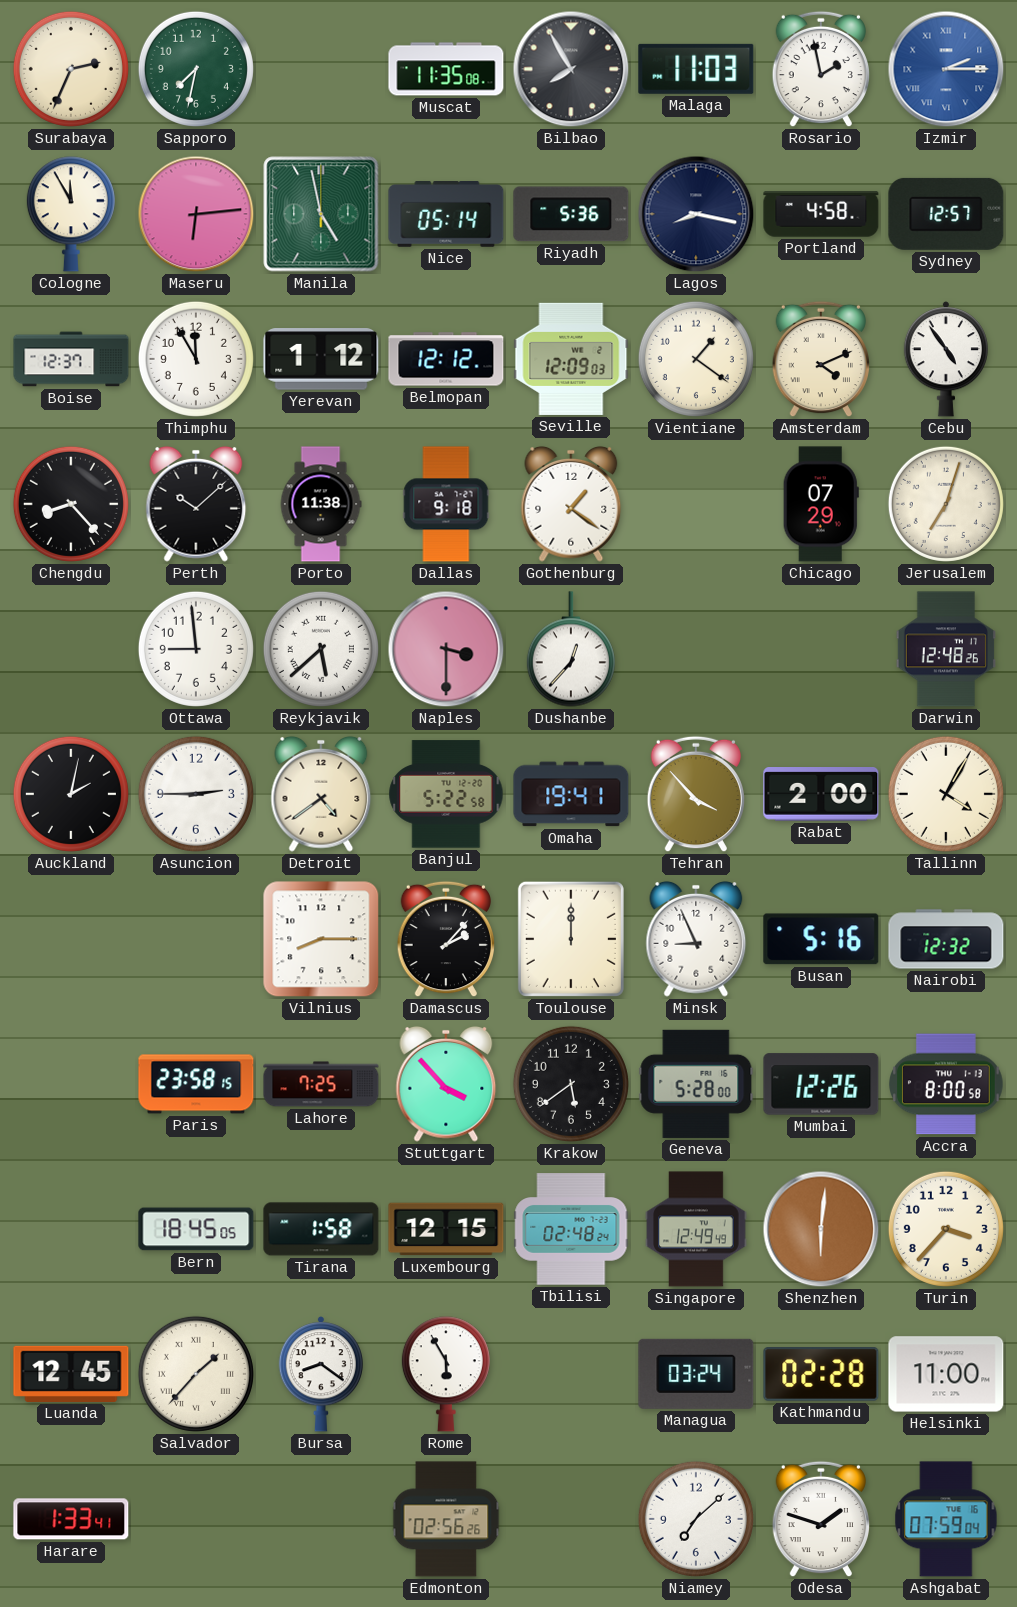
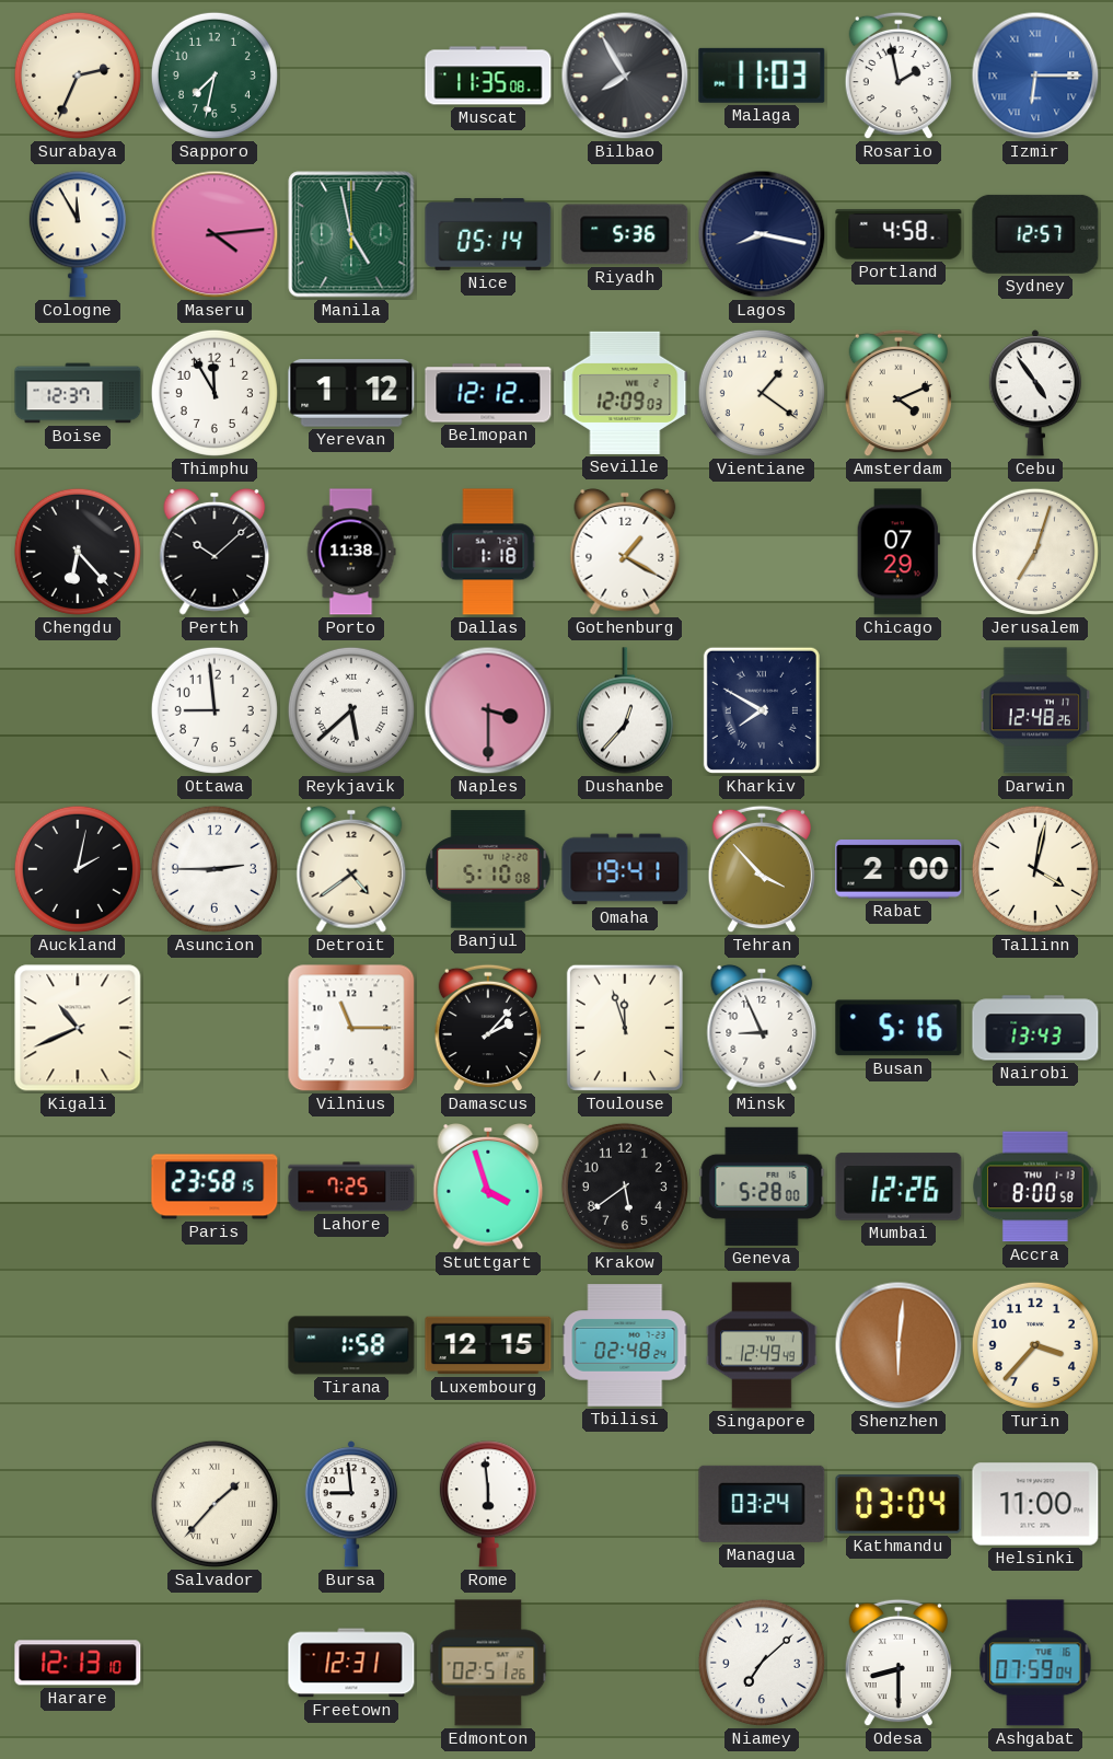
Izmir: 2:15 -> 6:15
Maseru: 6:14 -> 4:14
Chengdu: 8:23 -> 6:23
Dallas: 9:18 -> 1:18
Gothenburg: 1:21 -> 1:20
Kharkiv: none -> 7:50
Banjul: 5:22 -> 5:10
Tallinn: 4:05 -> 4:02
Kigali: none -> 10:41
Vilnius: 8:15 -> 11:15
Toulouse: 12:00 -> 11:57
Nairobi: 12:32 -> 13:43
Stuttgart: 3:53 -> 3:57
Bern: 18:45 -> none
Luanda: 12:45 -> none
Bursa: 8:21 -> 8:59
Rome: 5:55 -> 5:59
Kathmandu: 02:28 -> 03:04
Harare: 1:33 -> 12:13
Freetown: none -> 12:31
Edmonton: 02:56 -> 02:51
Odesa: 1:48 -> 8:30
